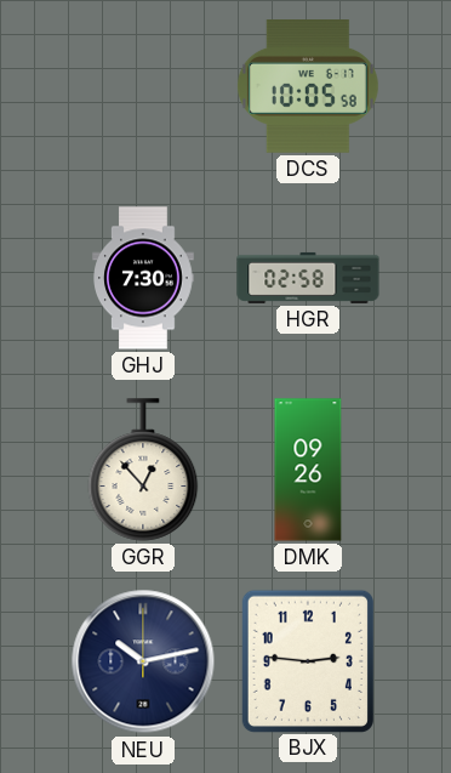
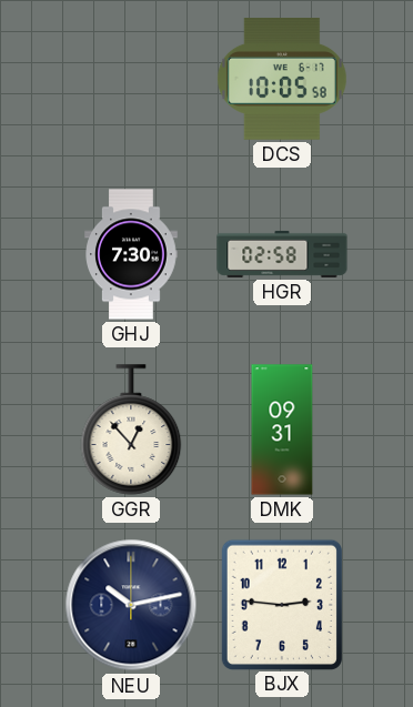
DMK: 09:26 -> 09:31
